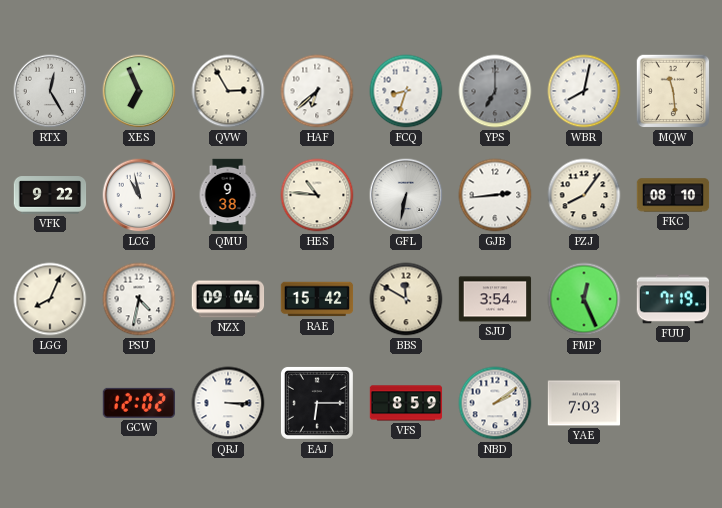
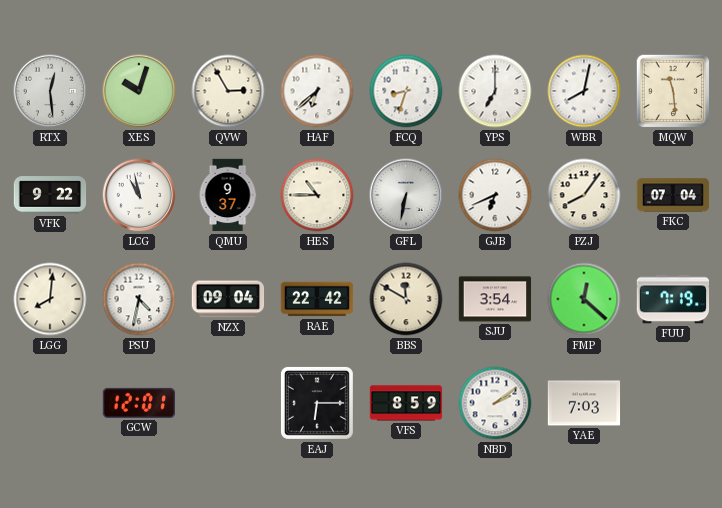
RTX: 12:25 -> 12:29
XES: 6:56 -> 10:03
YPS dial: grey -> white
QMU: 9:38 -> 9:37
HES: 10:46 -> 10:45
GJB: 2:44 -> 6:41
FKC: 08:10 -> 07:04
LGG: 8:04 -> 8:01
RAE: 15:42 -> 22:42
FMP: 12:26 -> 12:22
GCW: 12:02 -> 12:01
QRJ: 3:15 -> none
